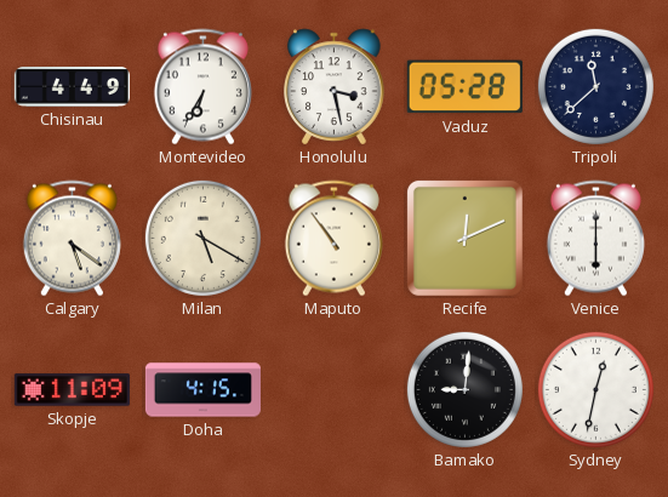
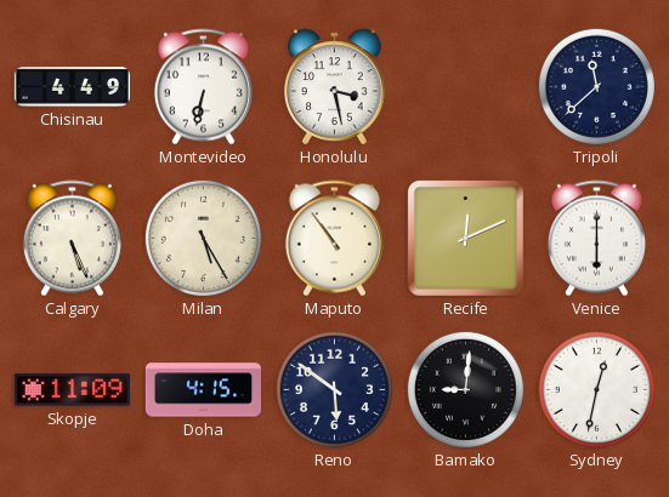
Montevideo: 6:35 -> 6:32
Vaduz: 05:28 -> none
Calgary: 5:21 -> 5:26
Milan: 5:20 -> 5:25
Reno: none -> 5:51
